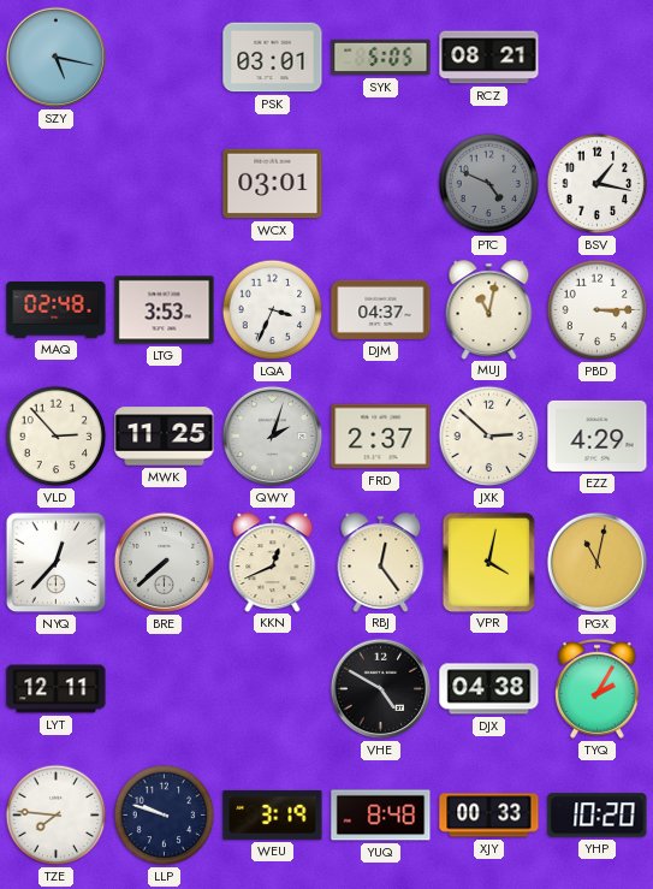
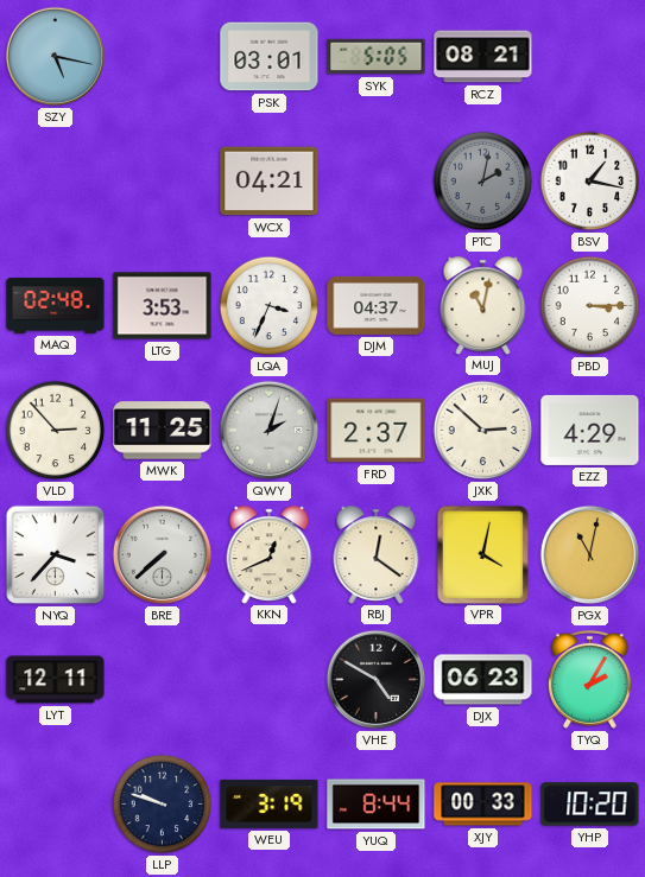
WCX: 03:01 -> 04:21
PTC: 4:49 -> 2:02
NYQ: 12:37 -> 3:37
RBJ: 12:24 -> 12:21
DJX: 04:38 -> 06:23
TZE: 7:46 -> none
YUQ: 8:48 -> 8:44
